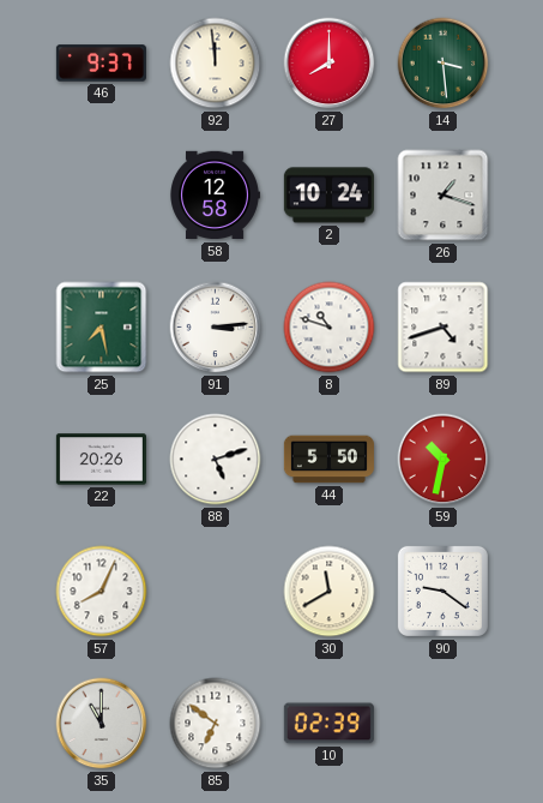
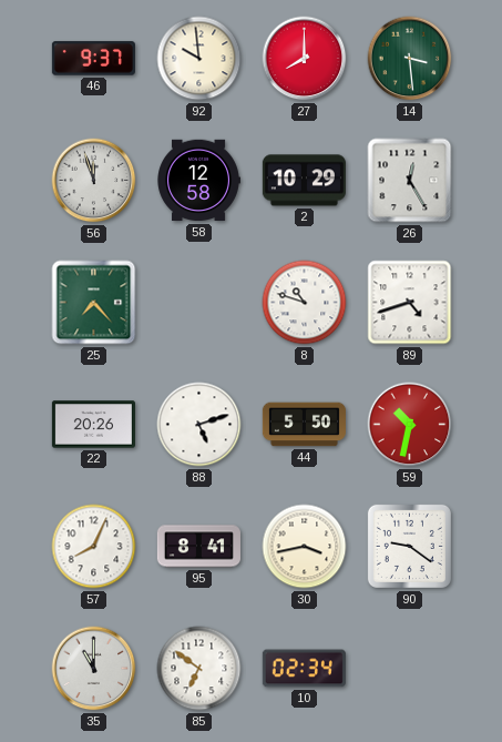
92: 11:59 -> 9:59
56: none -> 11:57
2: 10:24 -> 10:29
26: 1:18 -> 12:25
25: 7:28 -> 7:23
91: 3:14 -> none
95: none -> 8:41
30: 11:40 -> 3:43
10: 02:39 -> 02:34
